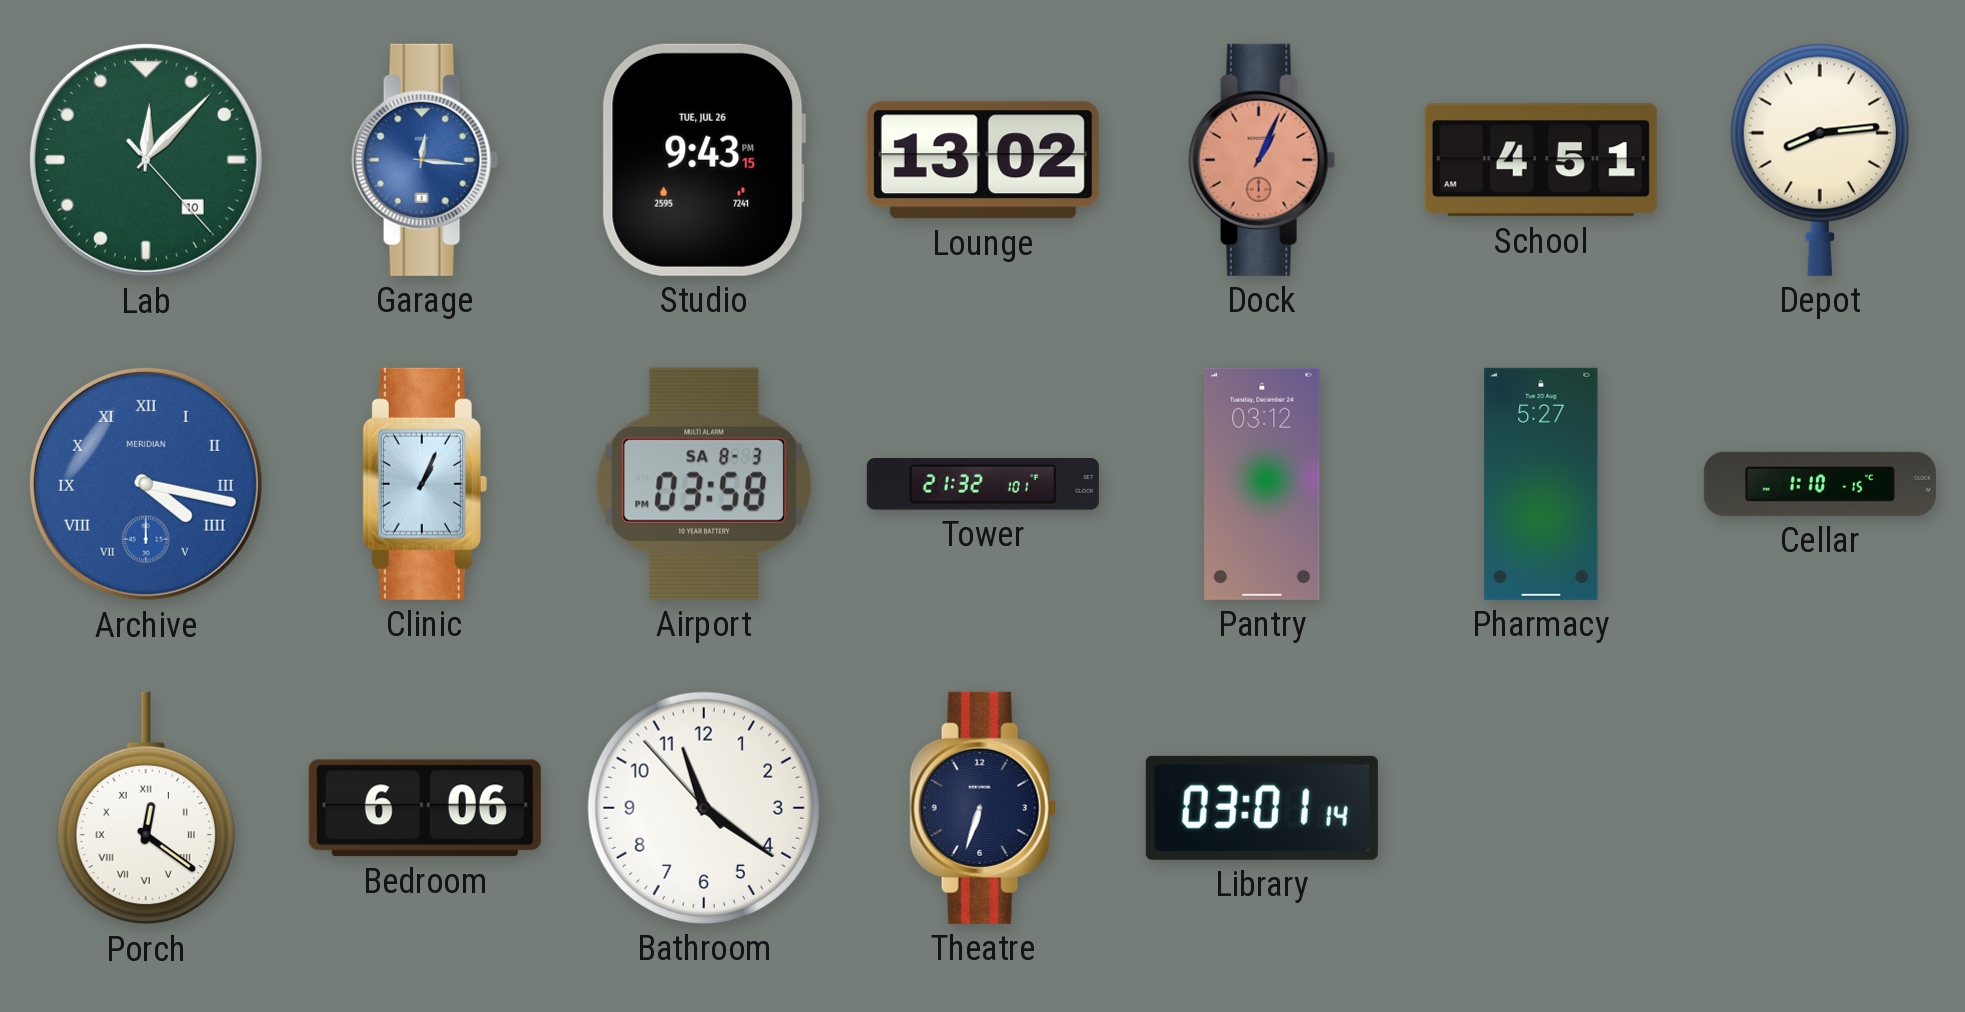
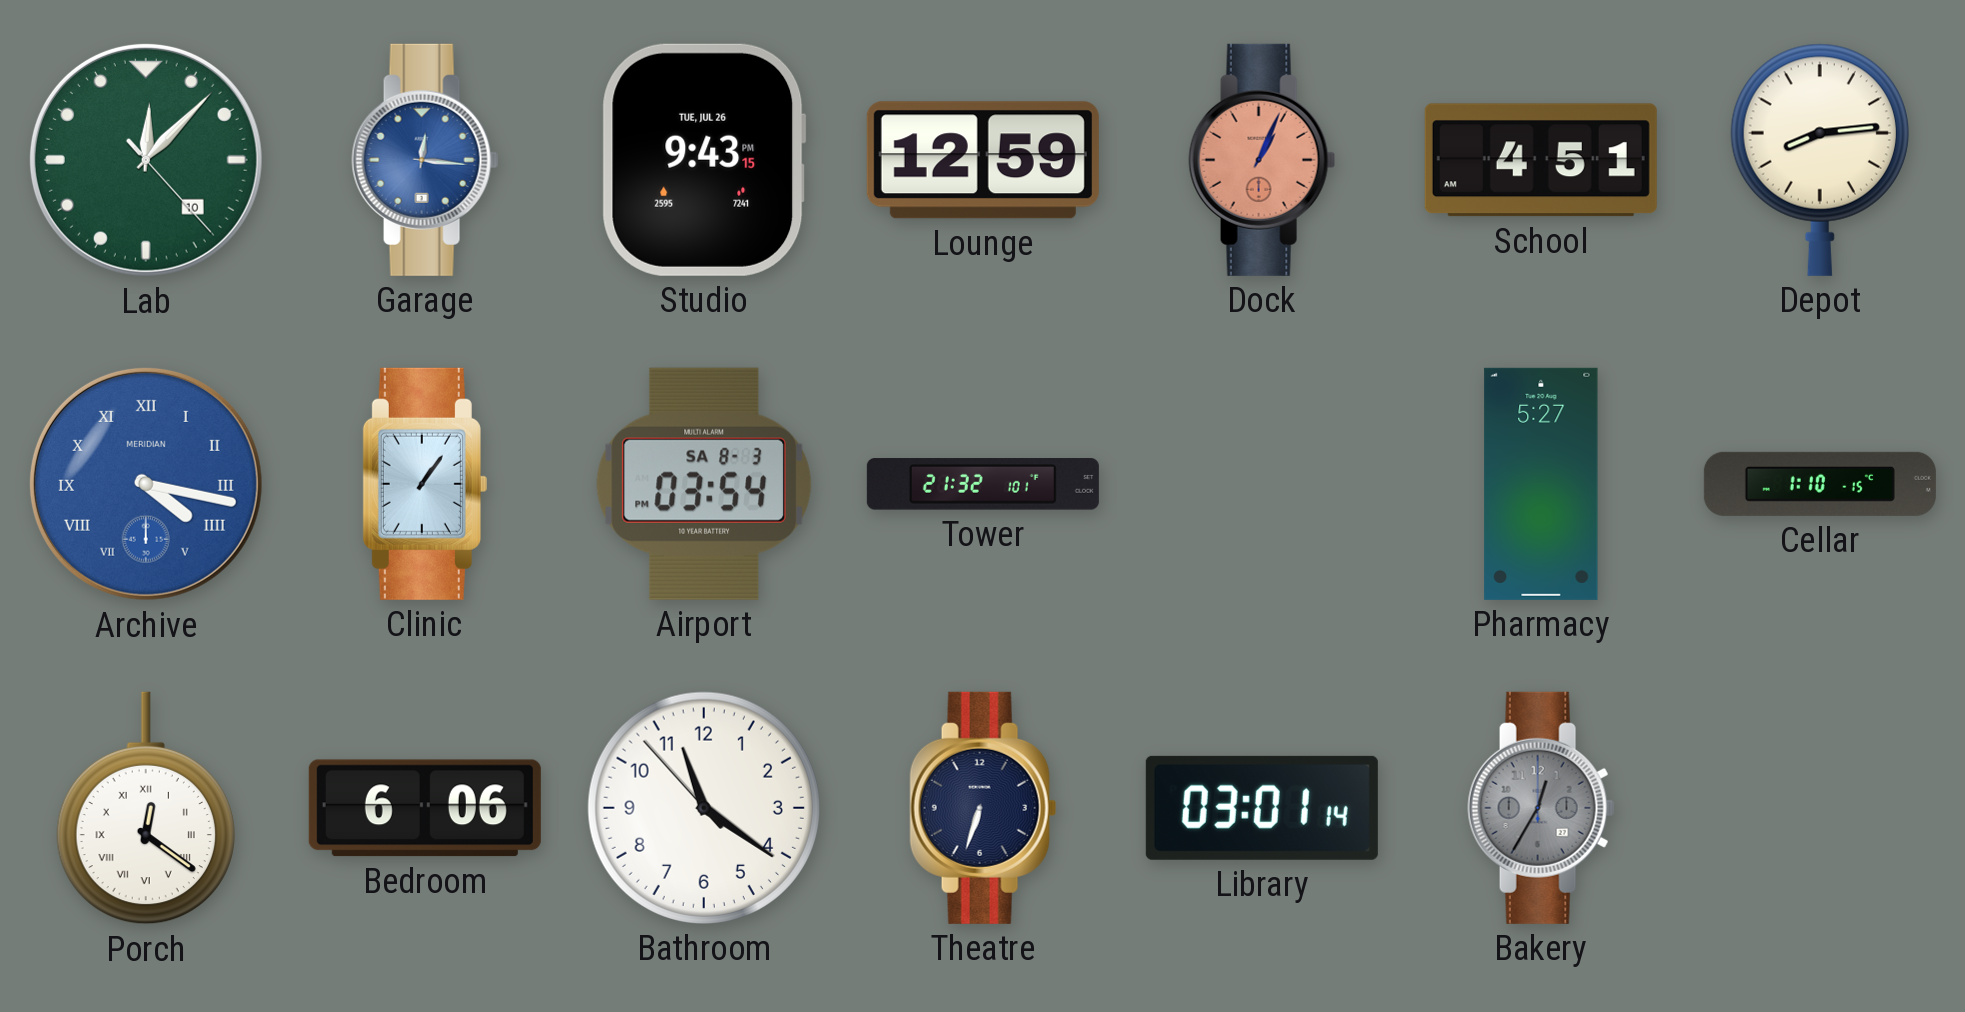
Lounge: 13:02 -> 12:59
Clinic: 1:04 -> 1:06
Airport: 03:58 -> 03:54
Pantry: 03:12 -> none
Bakery: none -> 12:35
